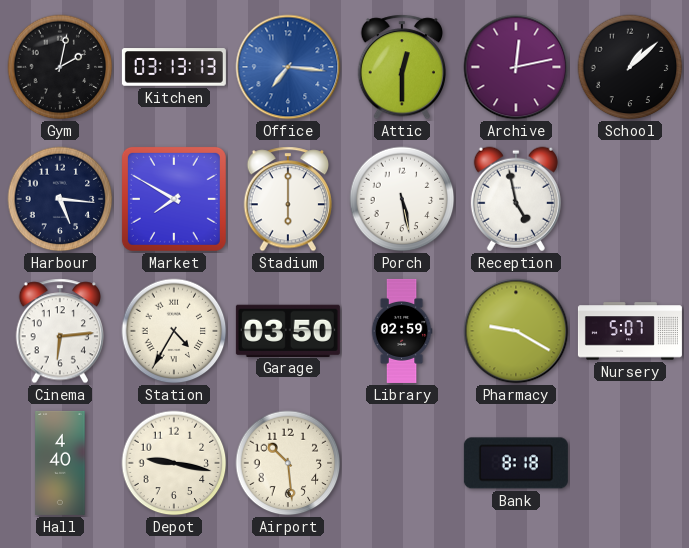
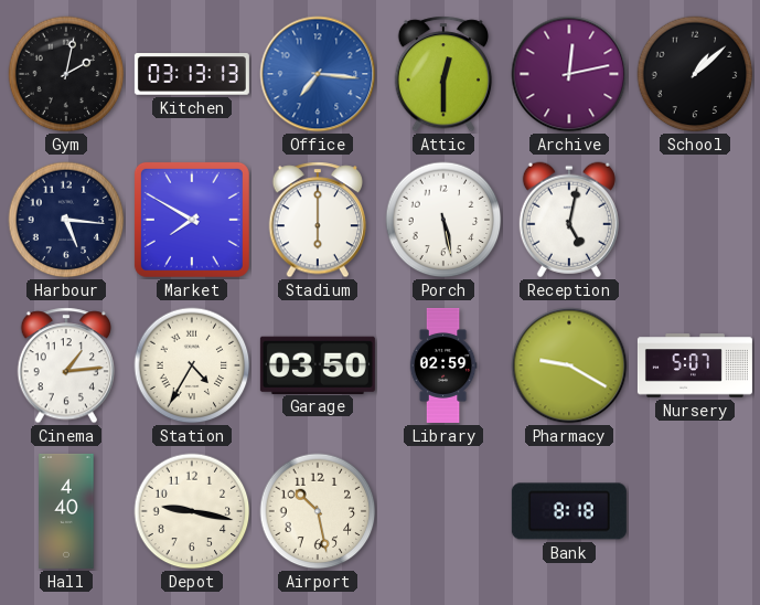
Reception: 4:58 -> 5:02
Cinema: 6:14 -> 1:14
Airport: 10:29 -> 10:28
